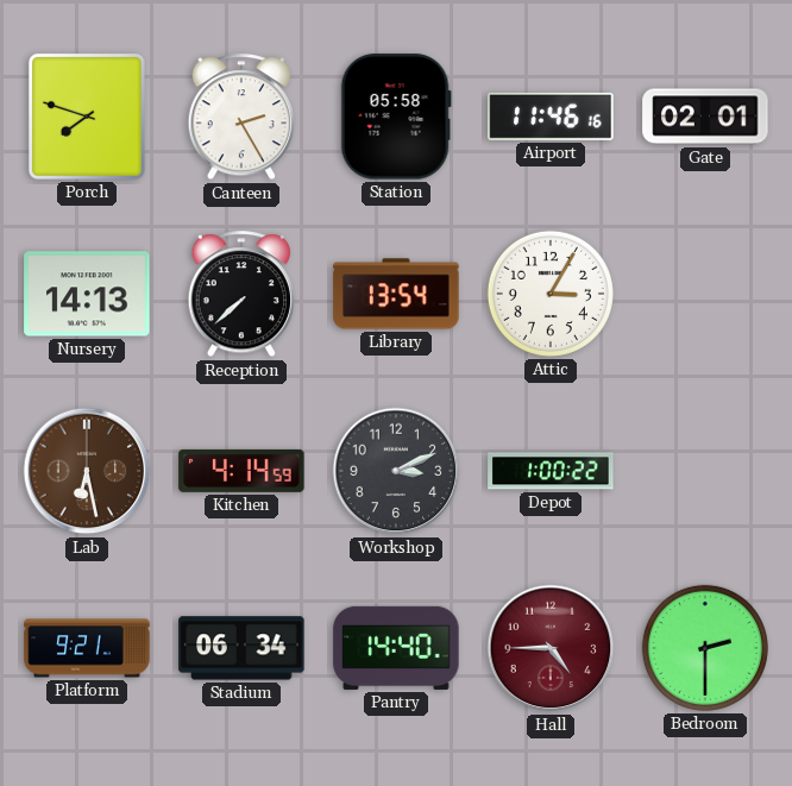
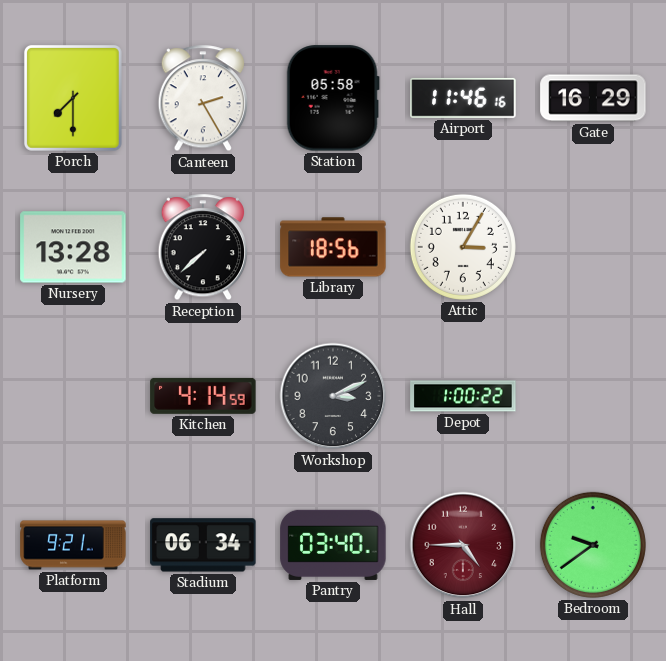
Porch: 7:48 -> 7:30
Gate: 02:01 -> 16:29
Nursery: 14:13 -> 13:28
Library: 13:54 -> 18:56
Lab: 6:28 -> none
Pantry: 14:40 -> 03:40
Bedroom: 2:30 -> 9:39
